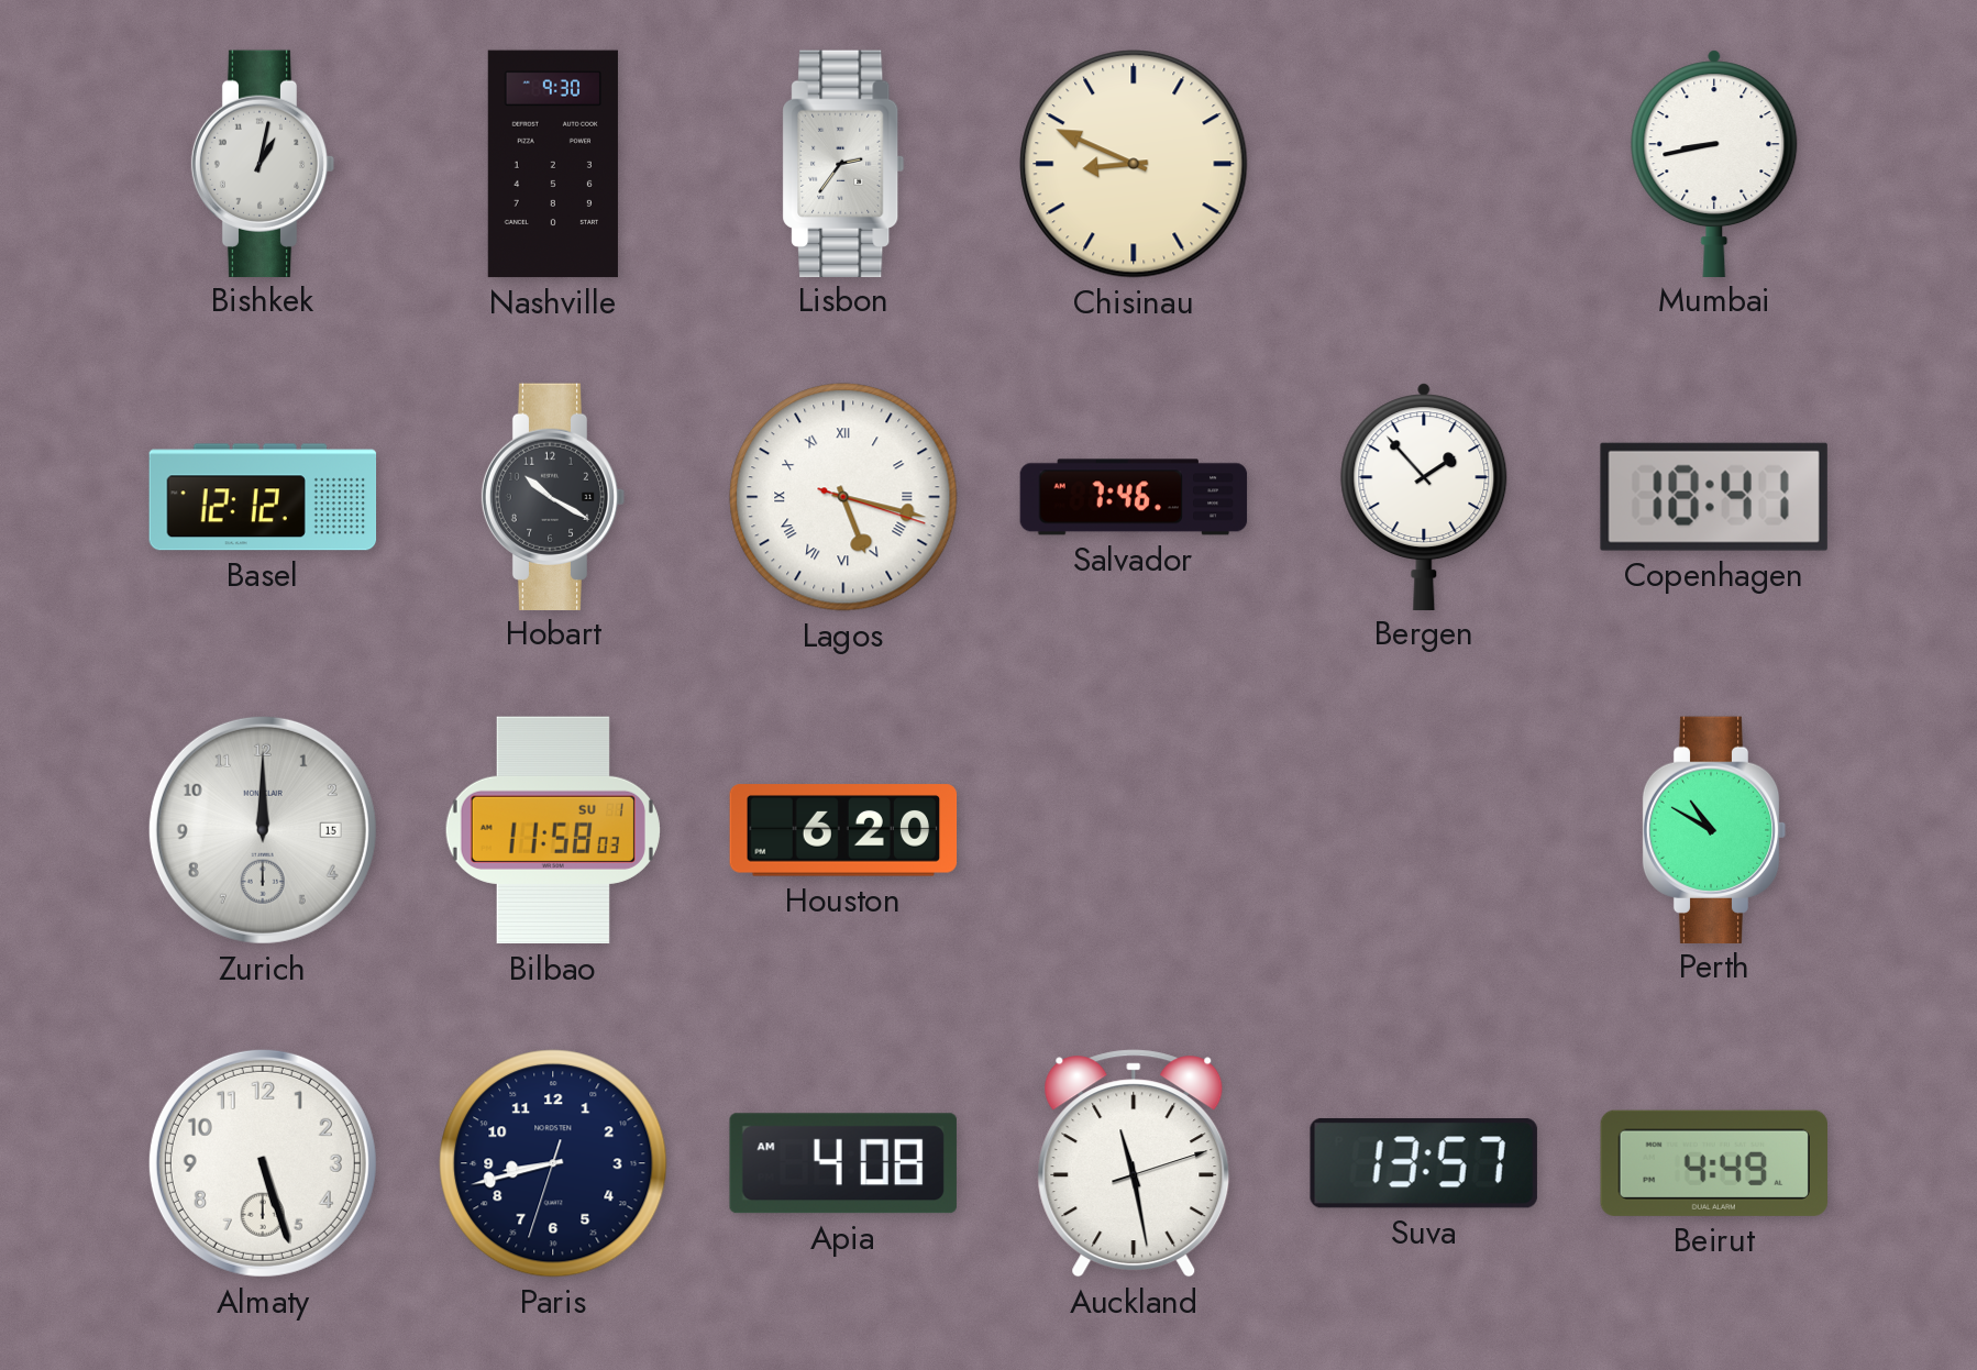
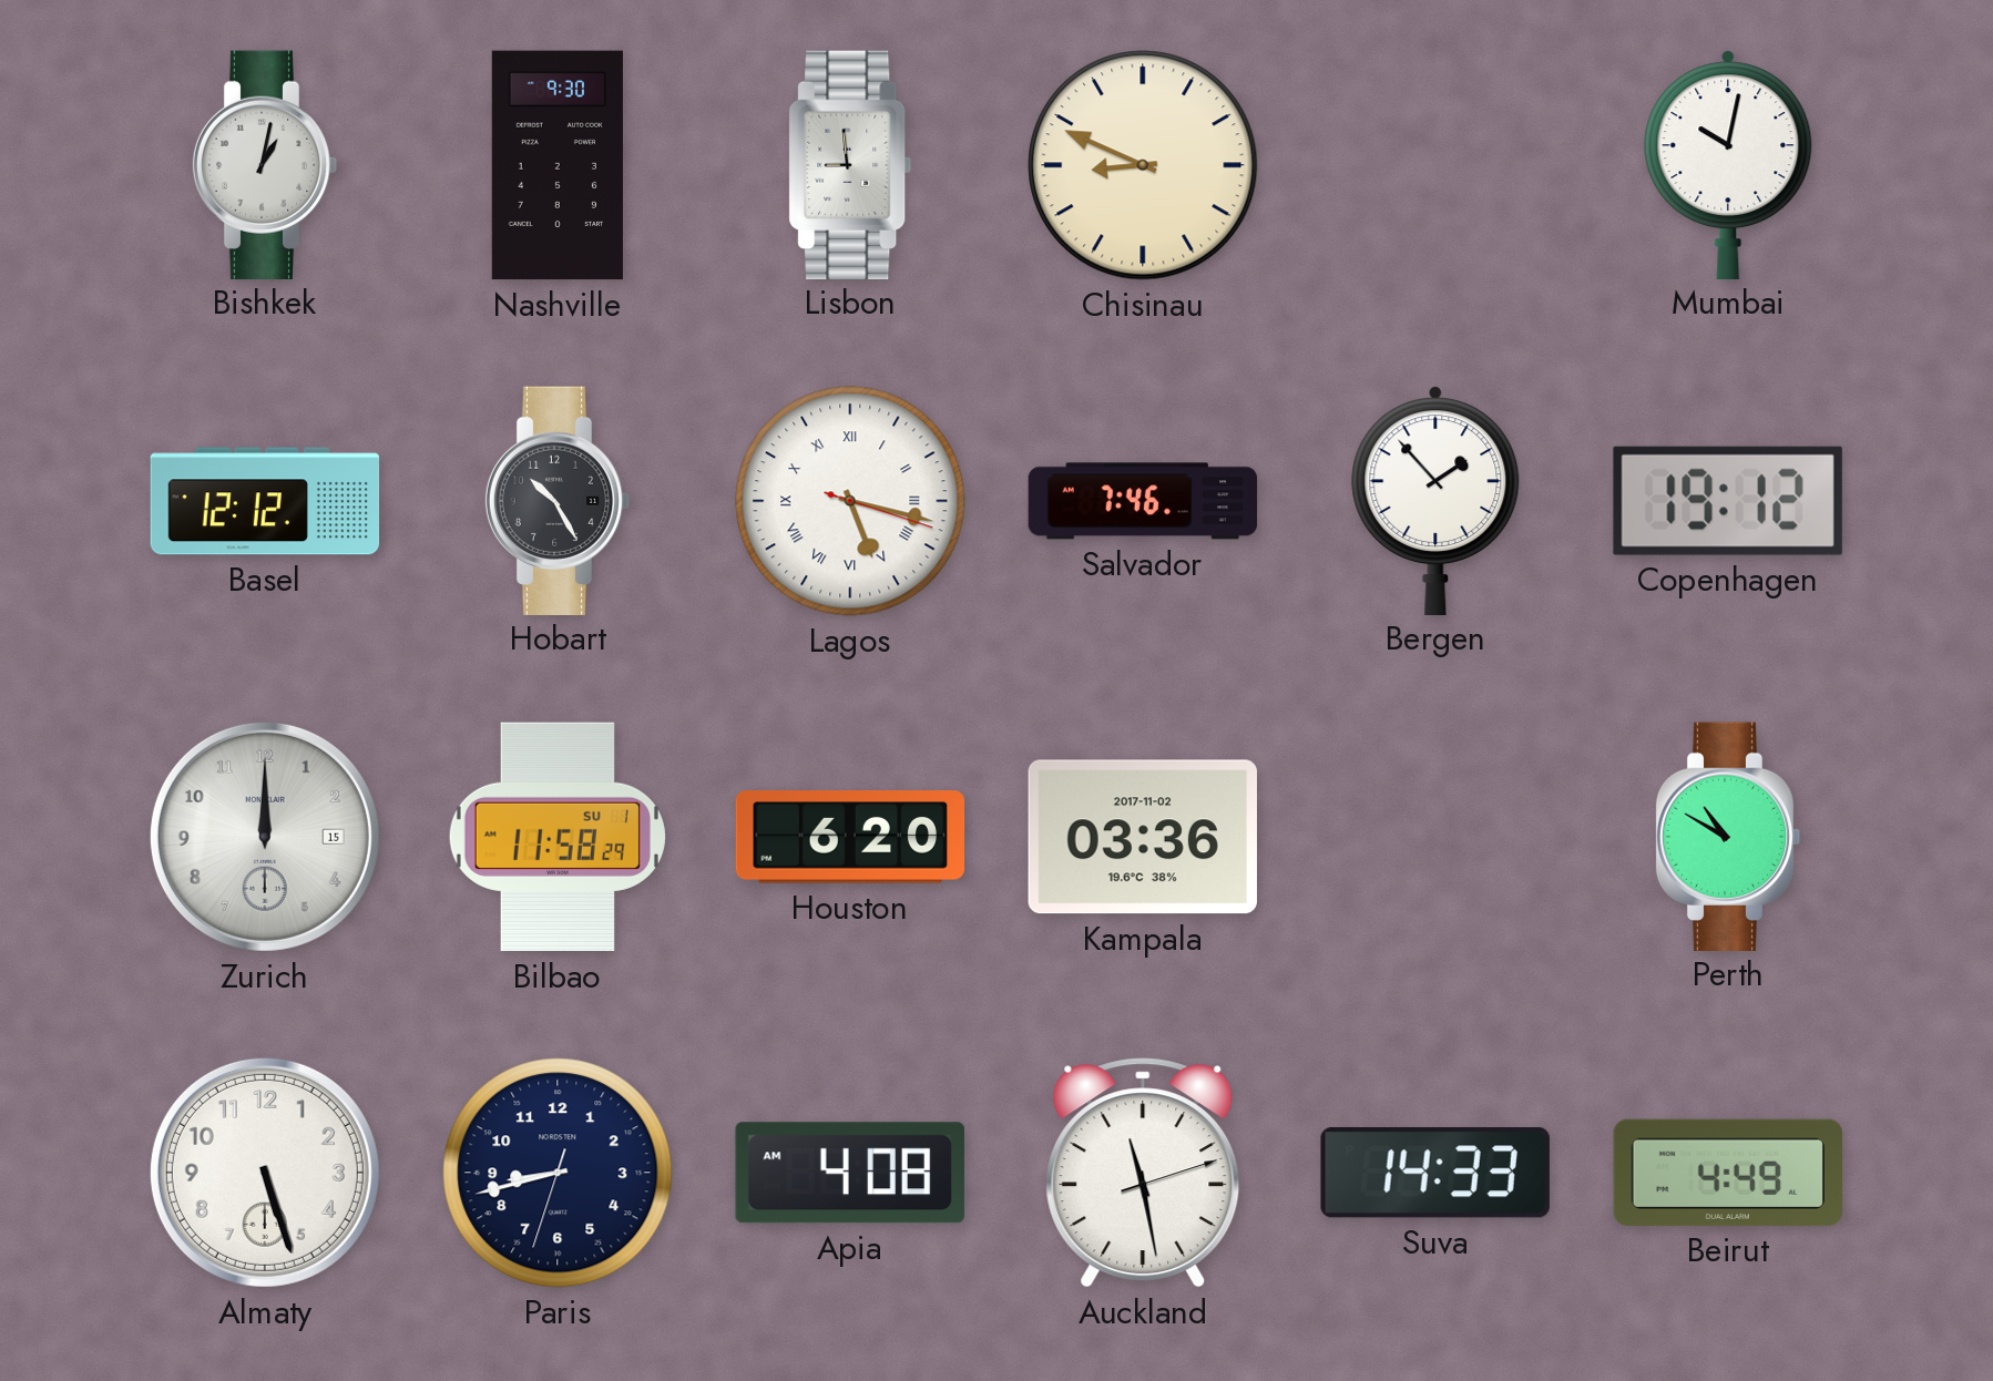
Lisbon: 2:36 -> 8:59
Mumbai: 8:43 -> 10:02
Hobart: 10:20 -> 10:25
Copenhagen: 18:41 -> 19:12
Bilbao: 11:58:03 -> 11:58:29
Kampala: none -> 03:36
Suva: 13:57 -> 14:33
